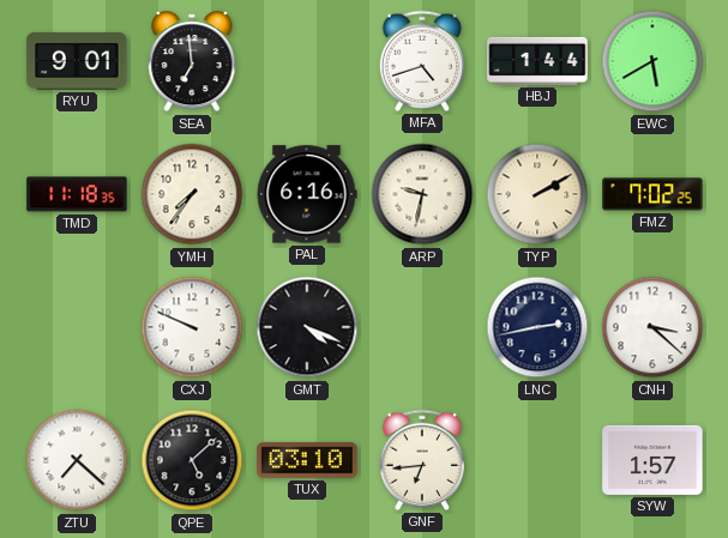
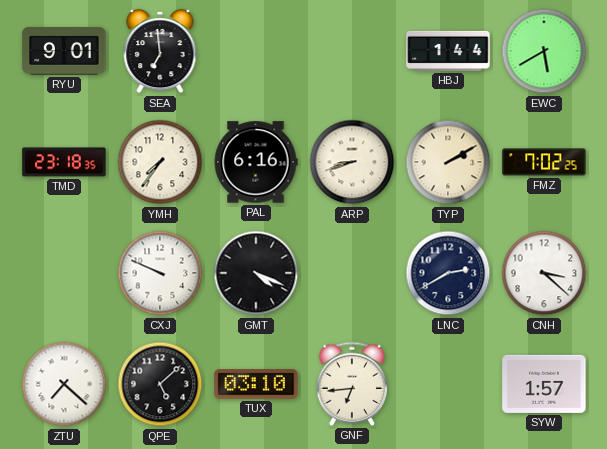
MFA: 4:42 -> none
TMD: 11:18 -> 23:18
ARP: 9:32 -> 8:42
LNC: 2:43 -> 2:40
